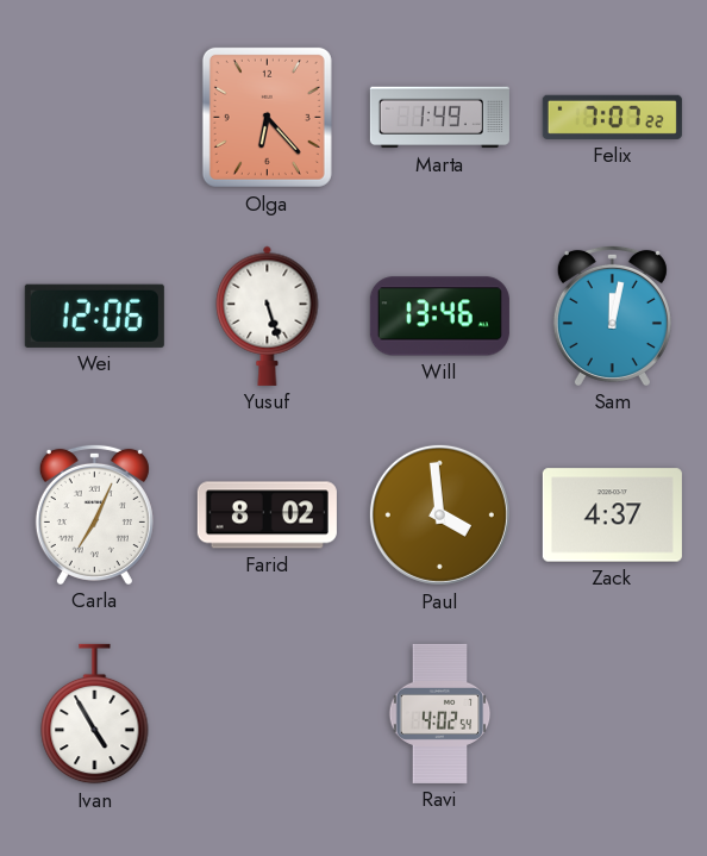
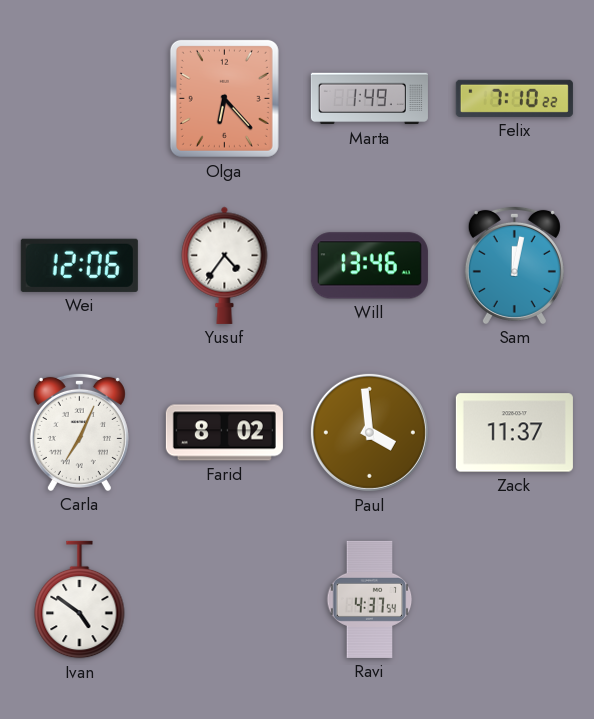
Felix: 7:07 -> 7:10
Yusuf: 5:27 -> 4:36
Zack: 4:37 -> 11:37
Ivan: 4:55 -> 4:51
Ravi: 4:02 -> 4:37
